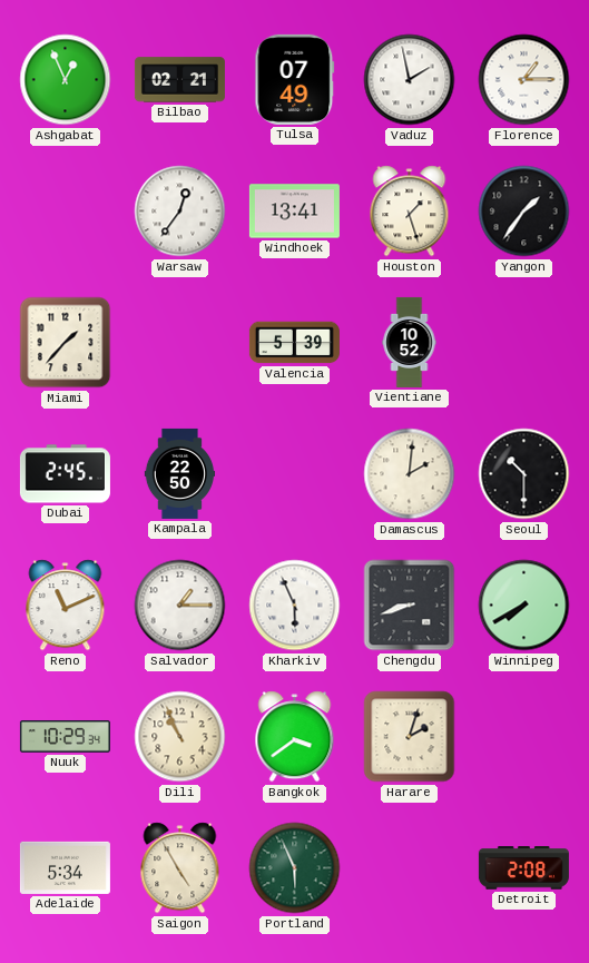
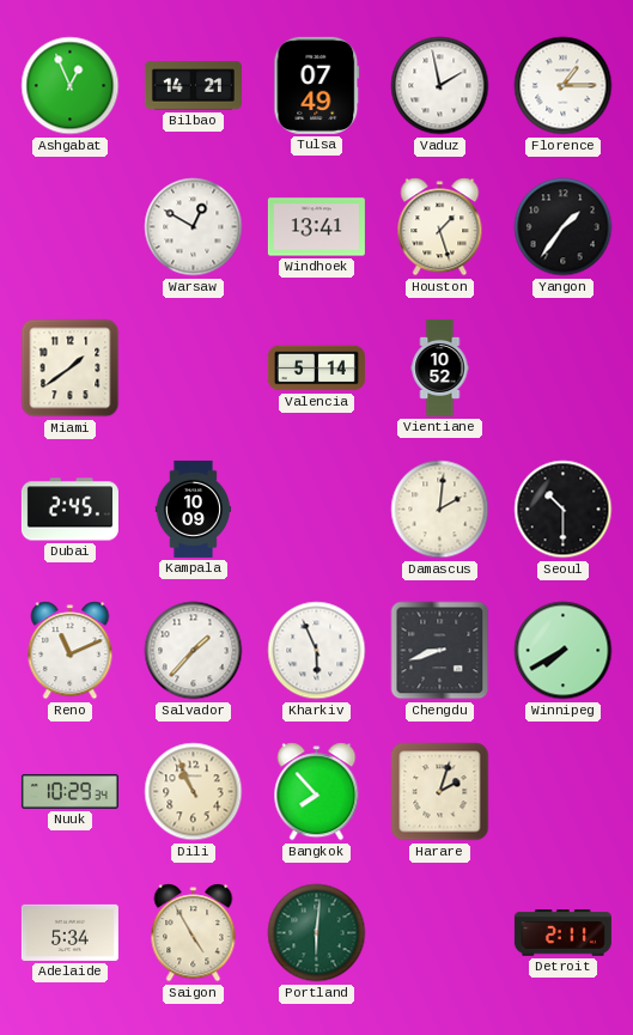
Bilbao: 02:21 -> 14:21
Warsaw: 12:36 -> 12:50
Miami: 1:37 -> 1:39
Valencia: 5:39 -> 5:14
Kampala: 22:50 -> 10:09
Salvador: 1:15 -> 1:37
Bangkok: 3:39 -> 7:53
Portland: 5:56 -> 6:01
Detroit: 2:08 -> 2:11
